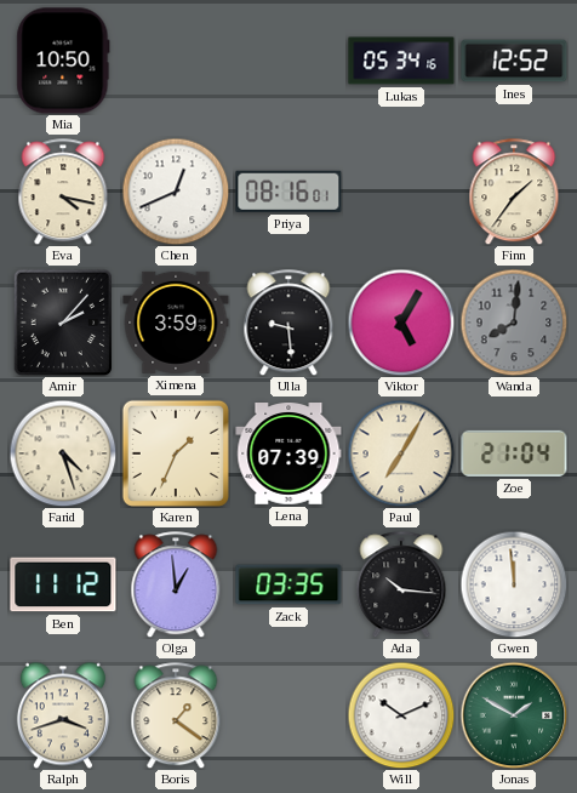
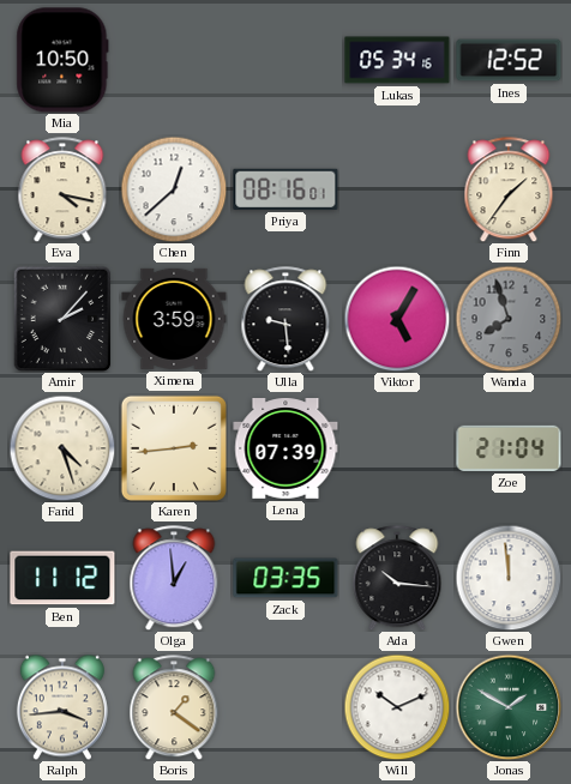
Chen: 12:41 -> 12:38
Wanda: 8:01 -> 7:57
Karen: 1:34 -> 2:44
Paul: 7:05 -> none
Ralph: 3:42 -> 3:44
